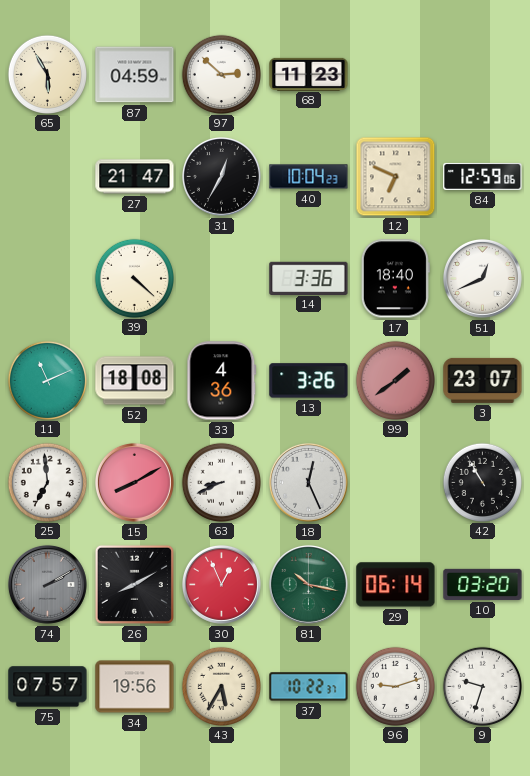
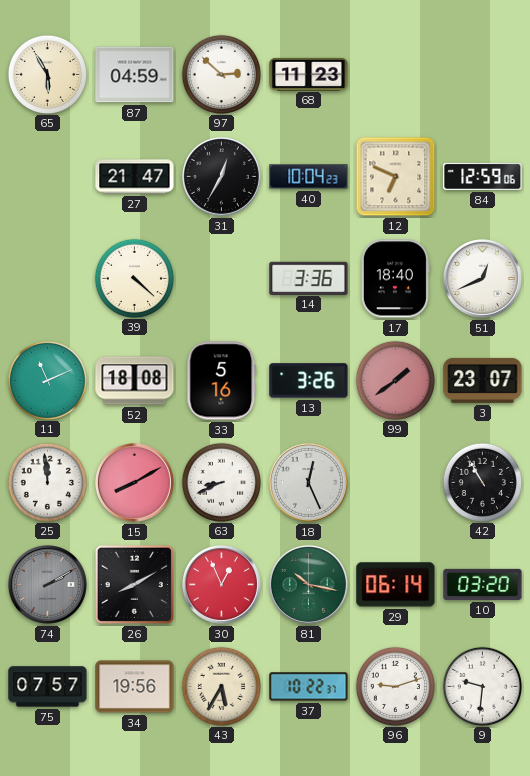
33: 4:36 -> 5:16
25: 6:59 -> 11:59
9: 9:33 -> 9:31
